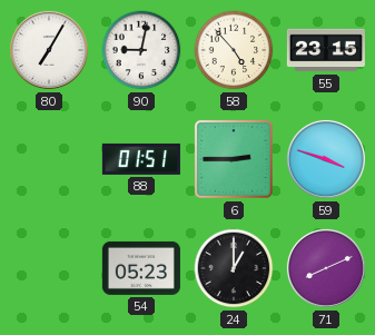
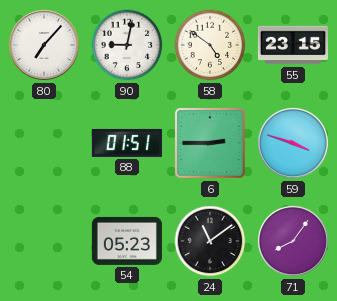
80: 7:05 -> 7:07
58: 4:53 -> 4:51
24: 1:00 -> 11:09
71: 8:11 -> 8:06
